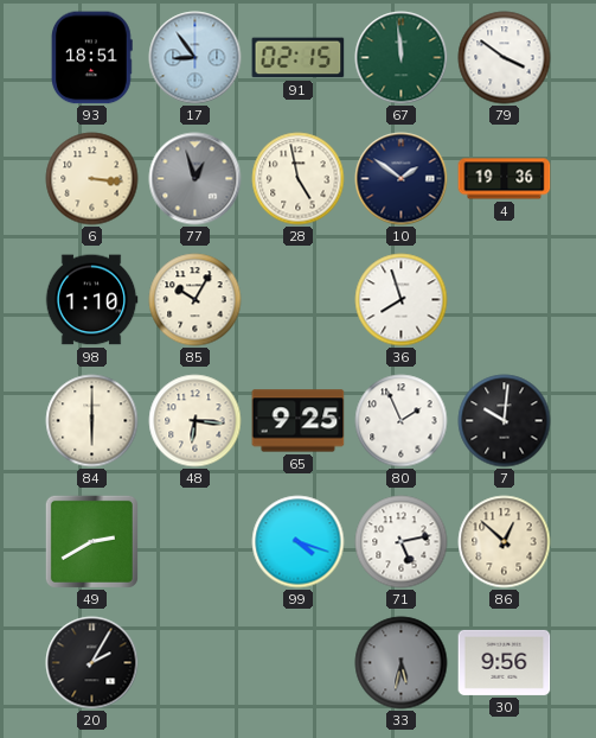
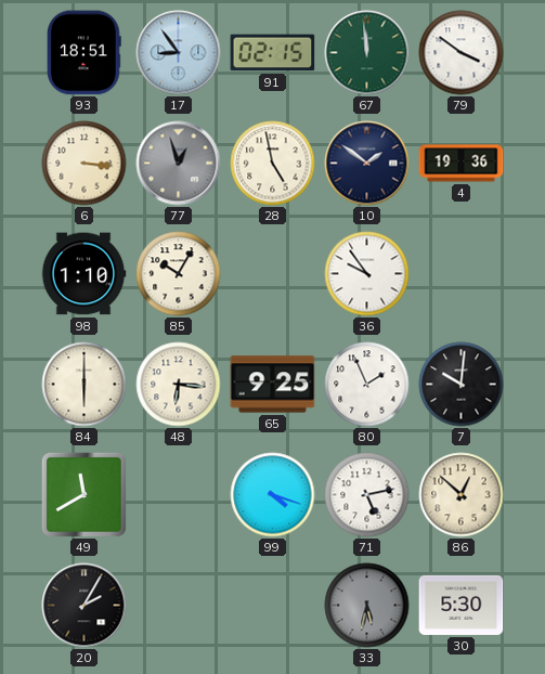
36: 7:57 -> 9:54
49: 2:40 -> 11:40
30: 9:56 -> 5:30
